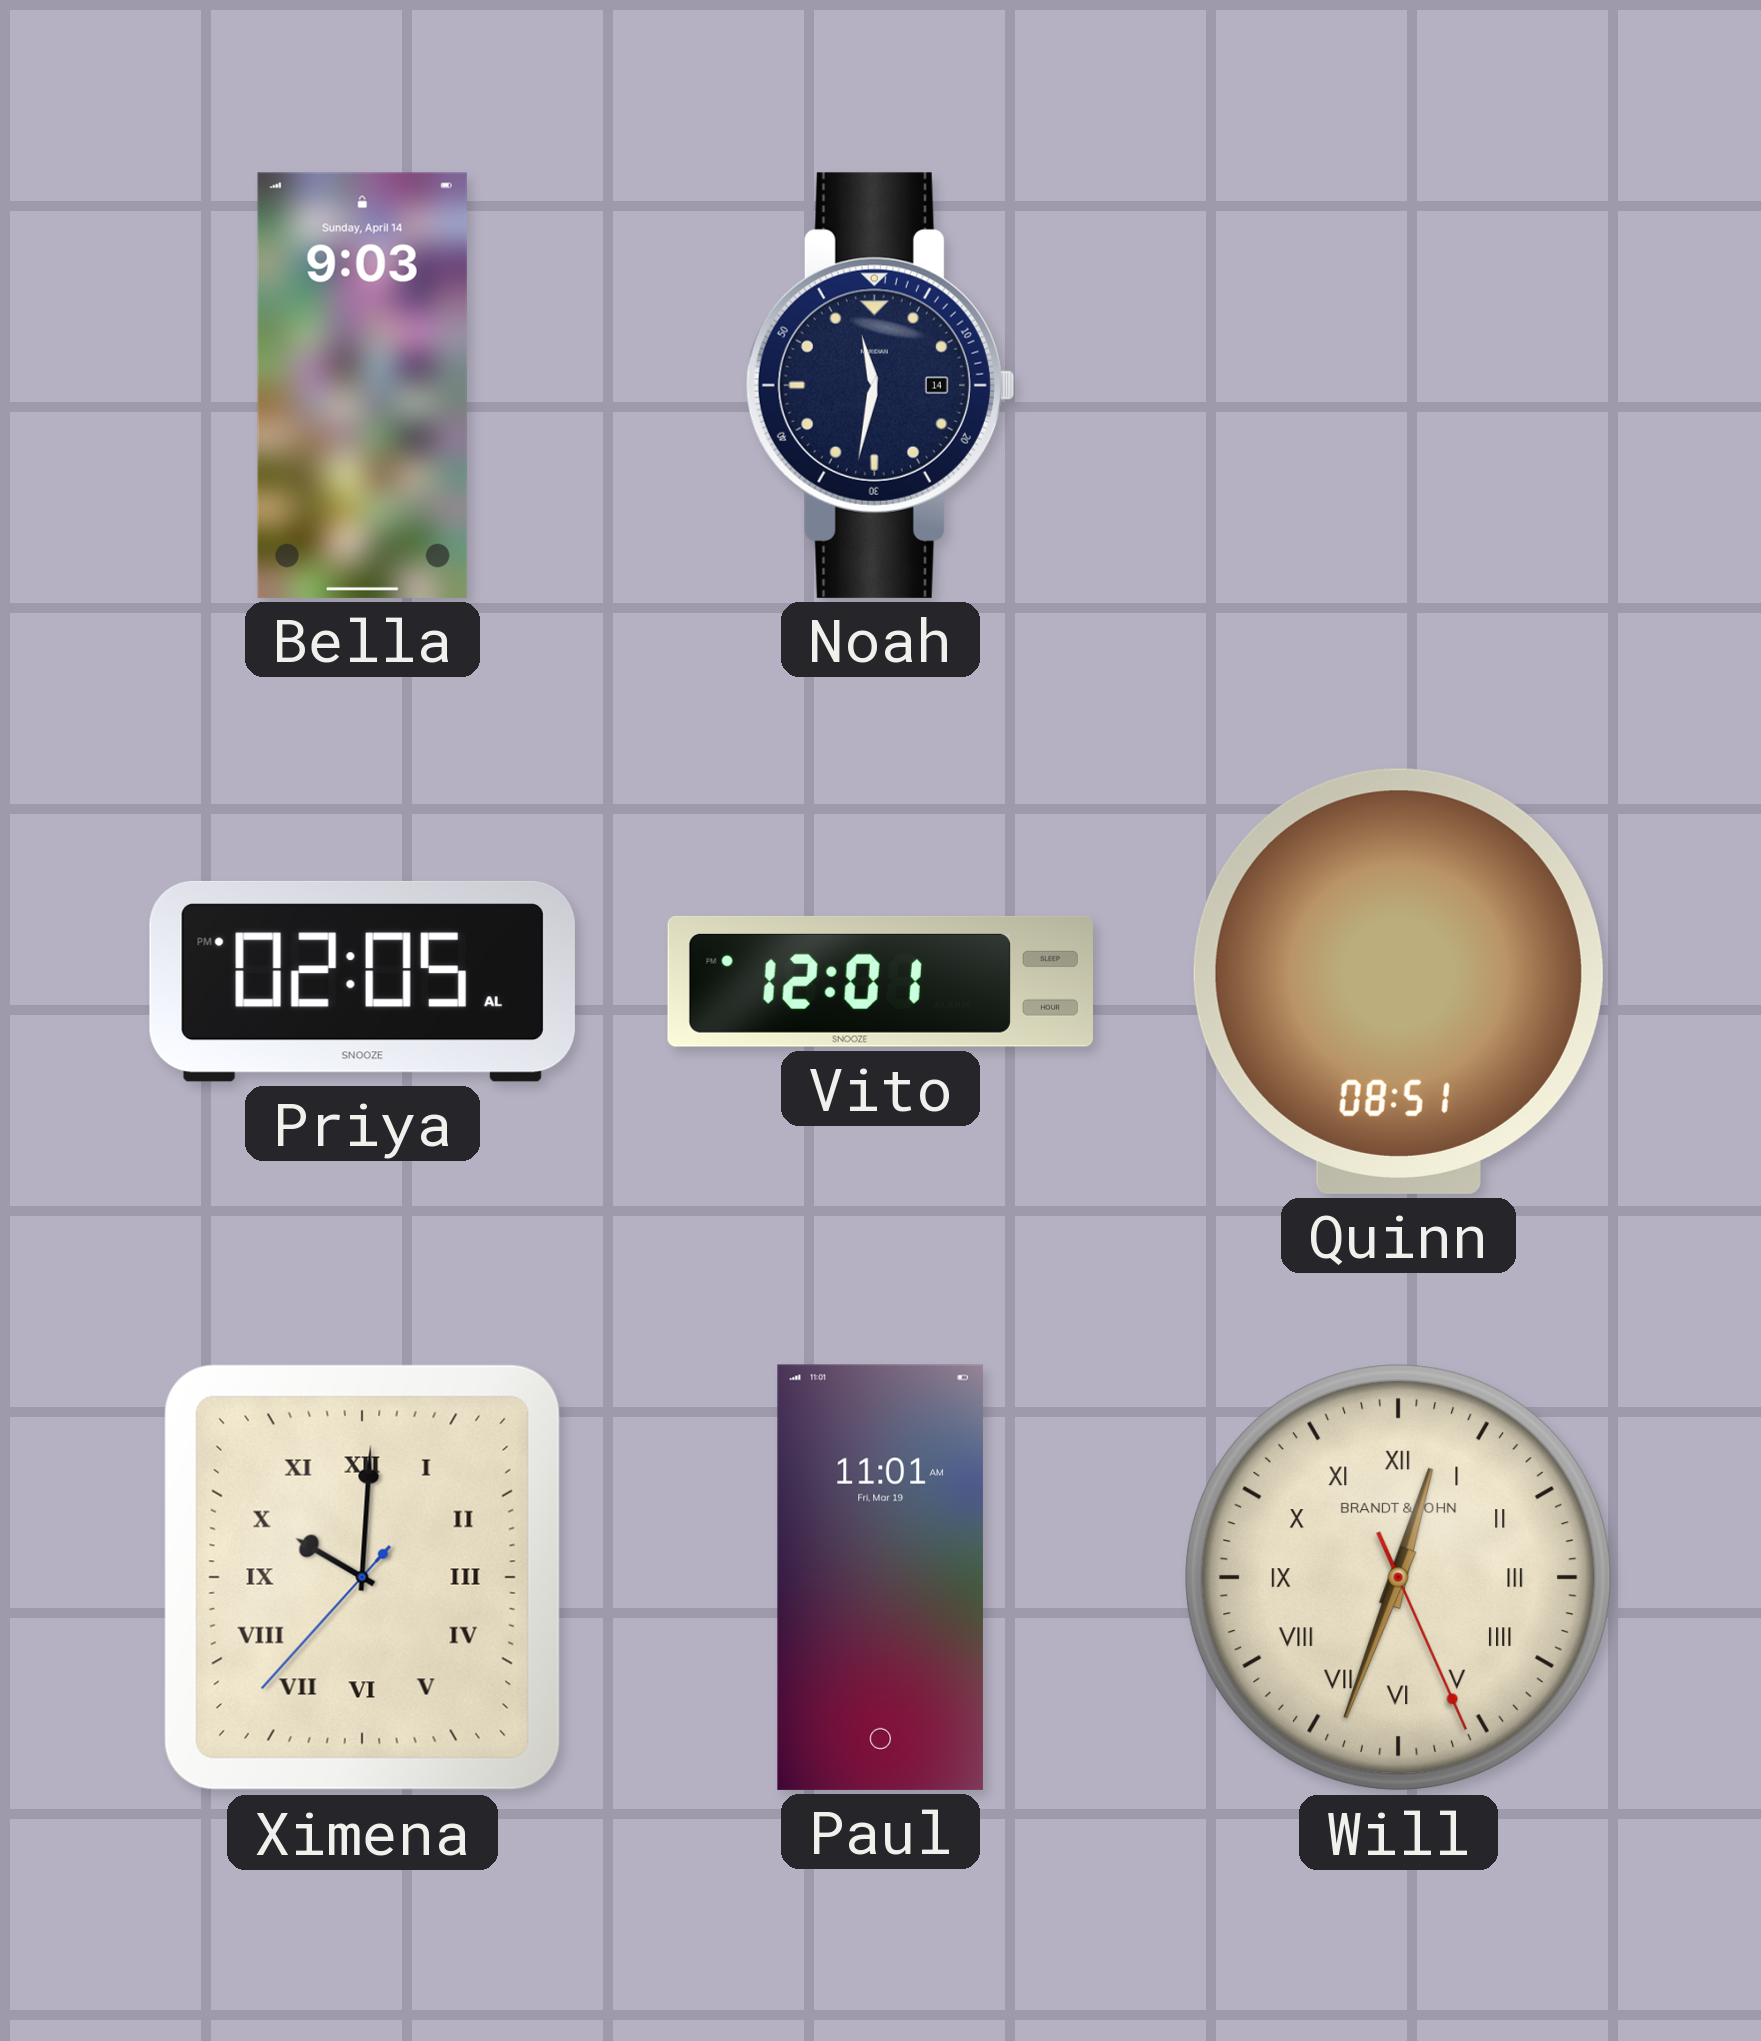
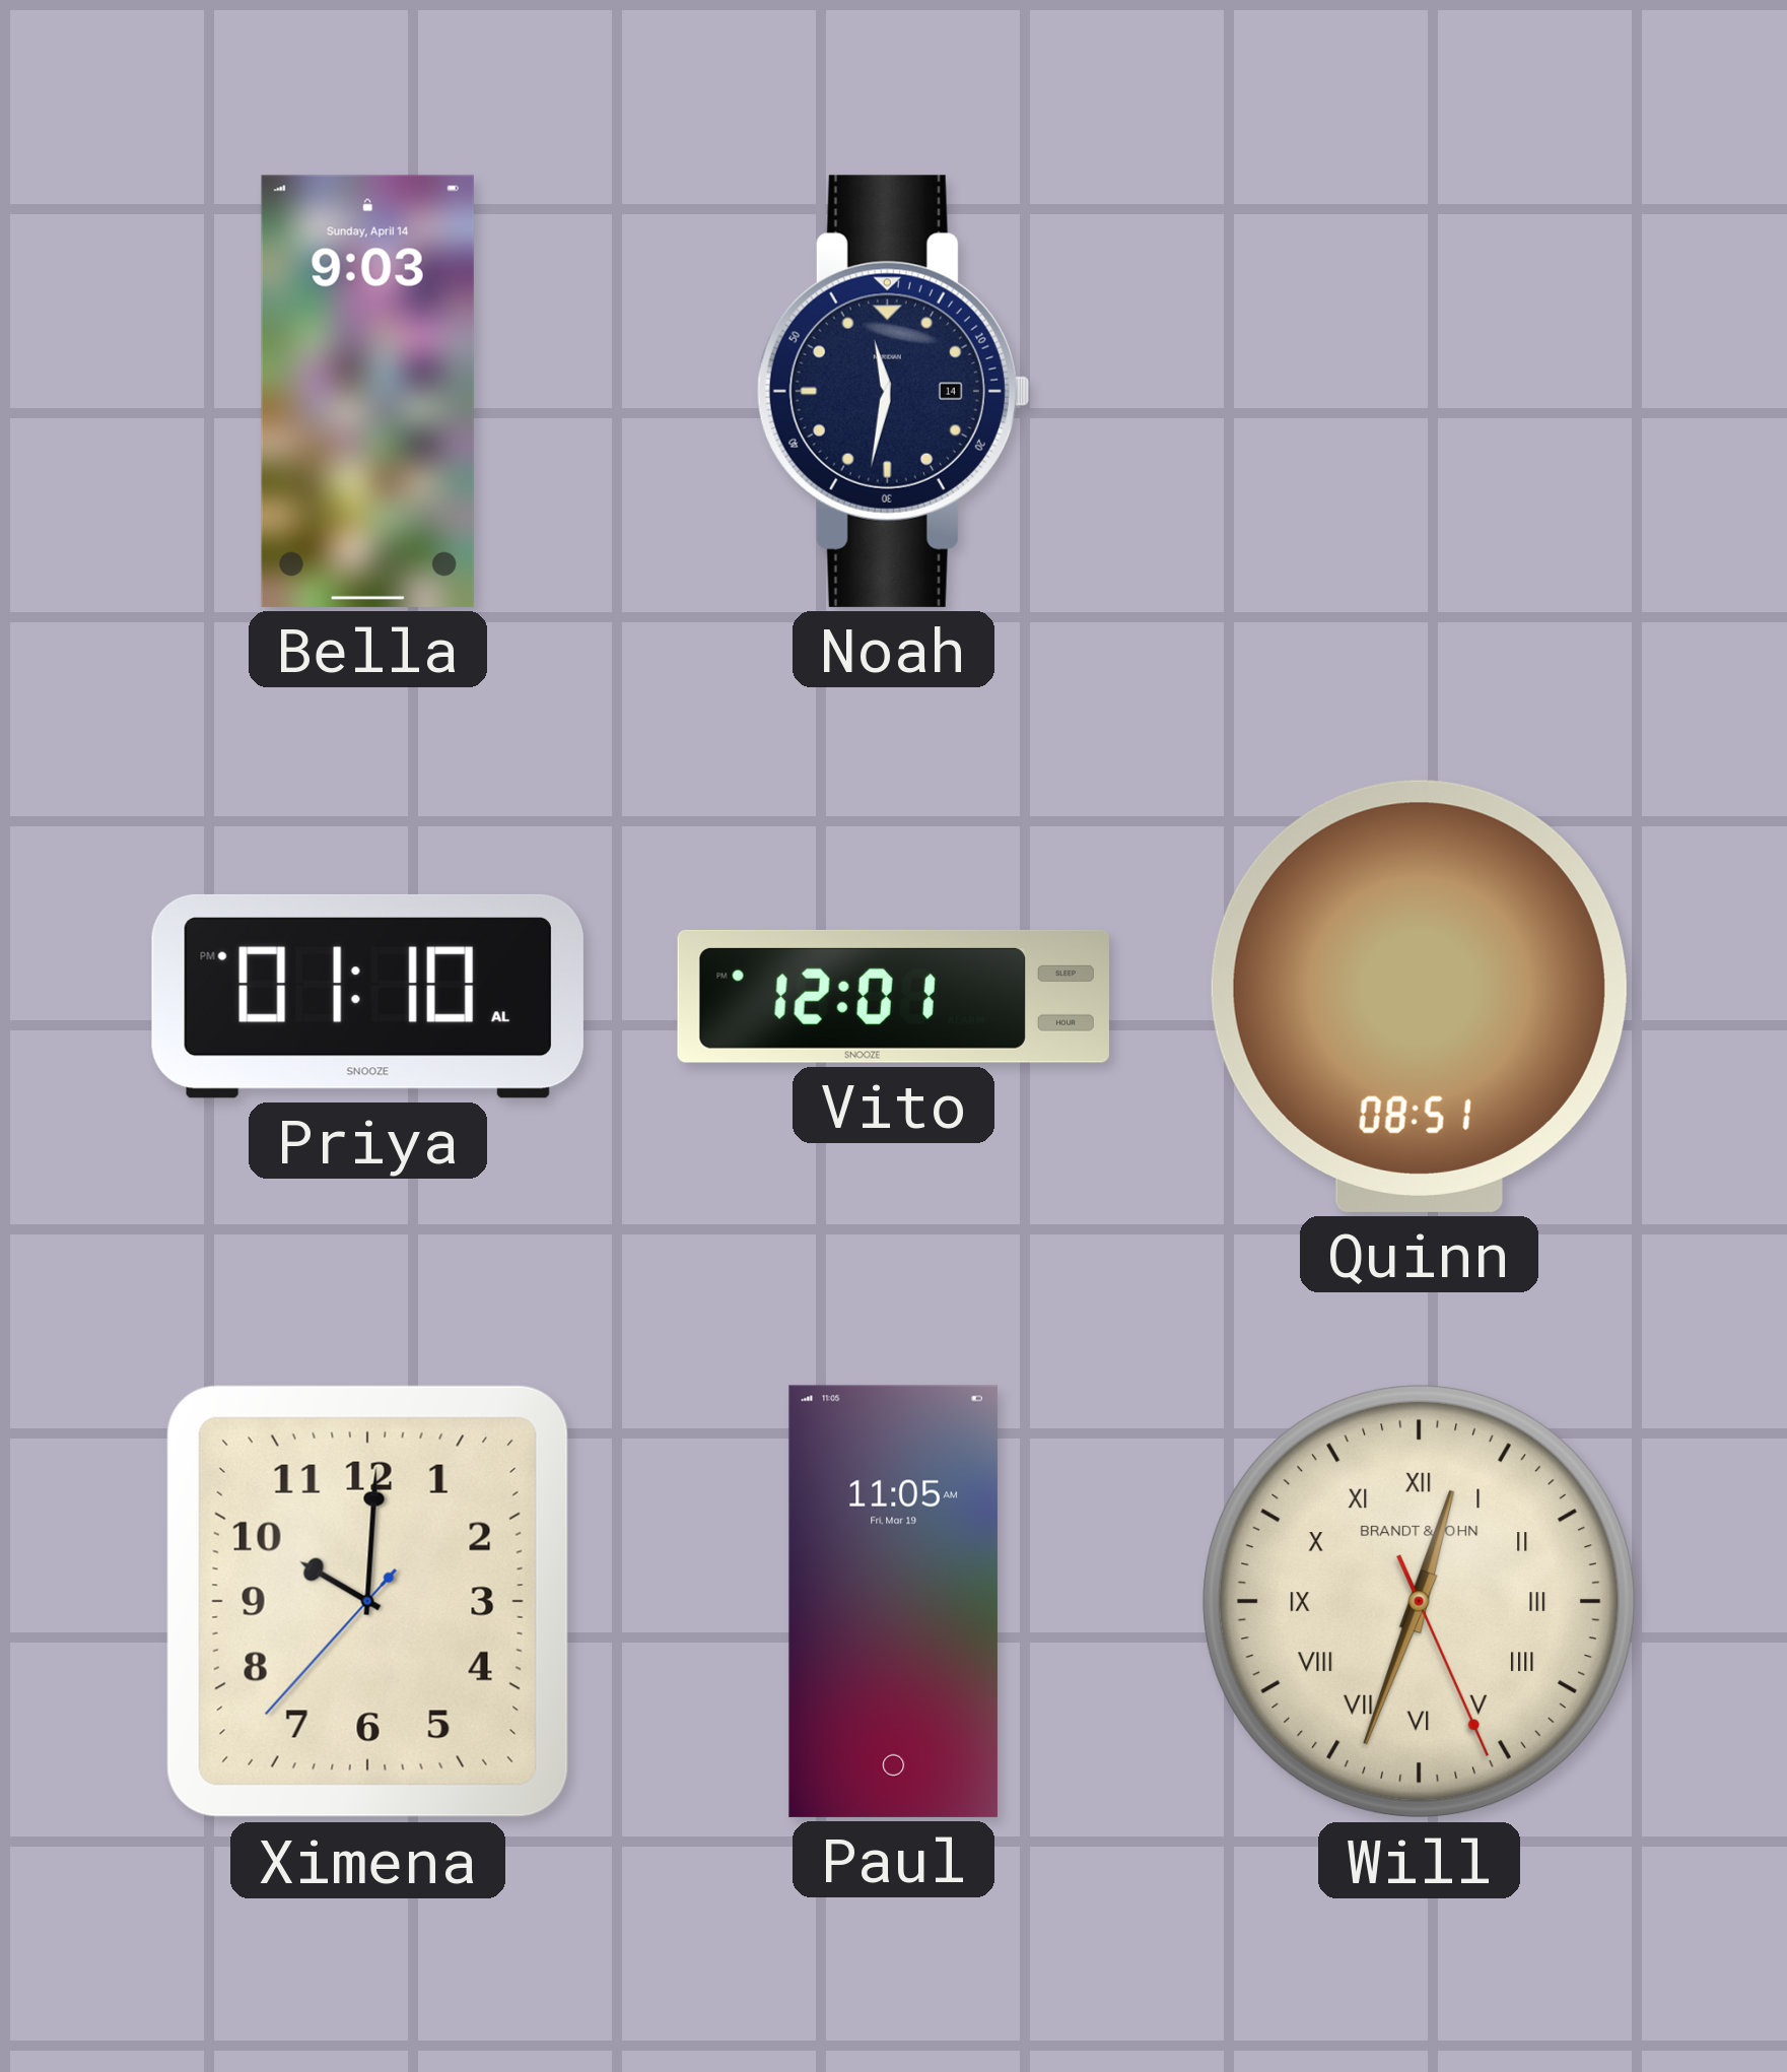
Priya: 02:05 -> 01:10
Ximena numerals: Roman -> Arabic
Paul: 11:01 -> 11:05
